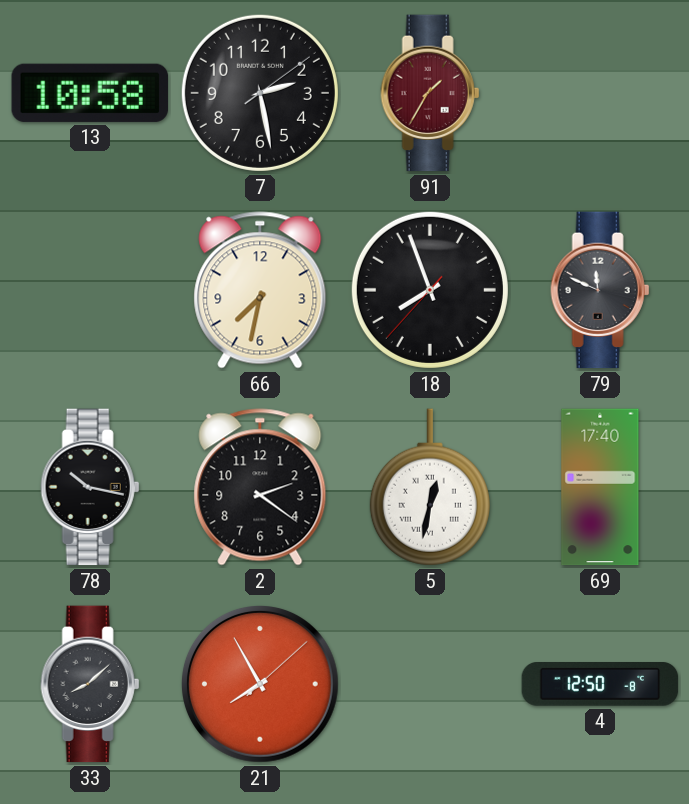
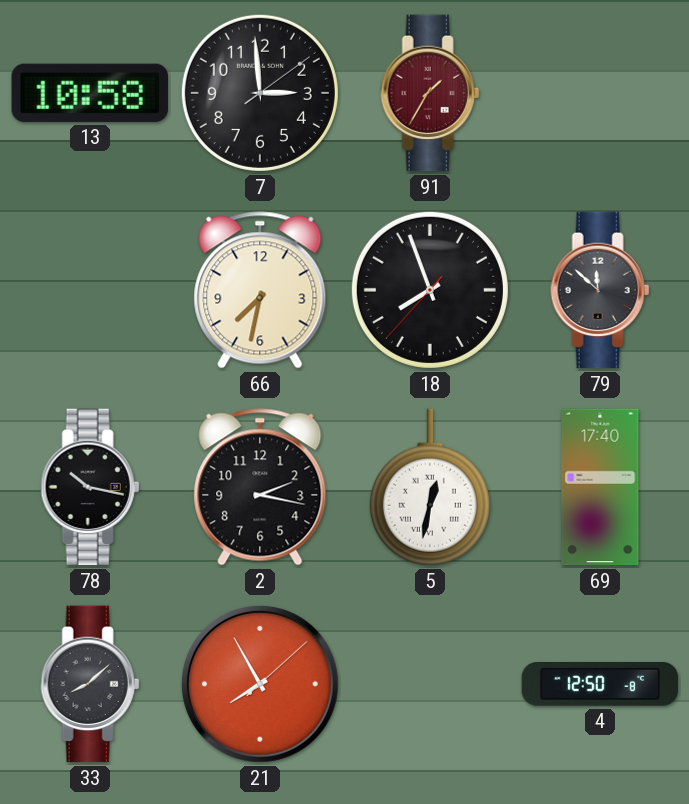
7: 2:28 -> 2:59
79: 11:49 -> 11:52
2: 2:21 -> 2:17
